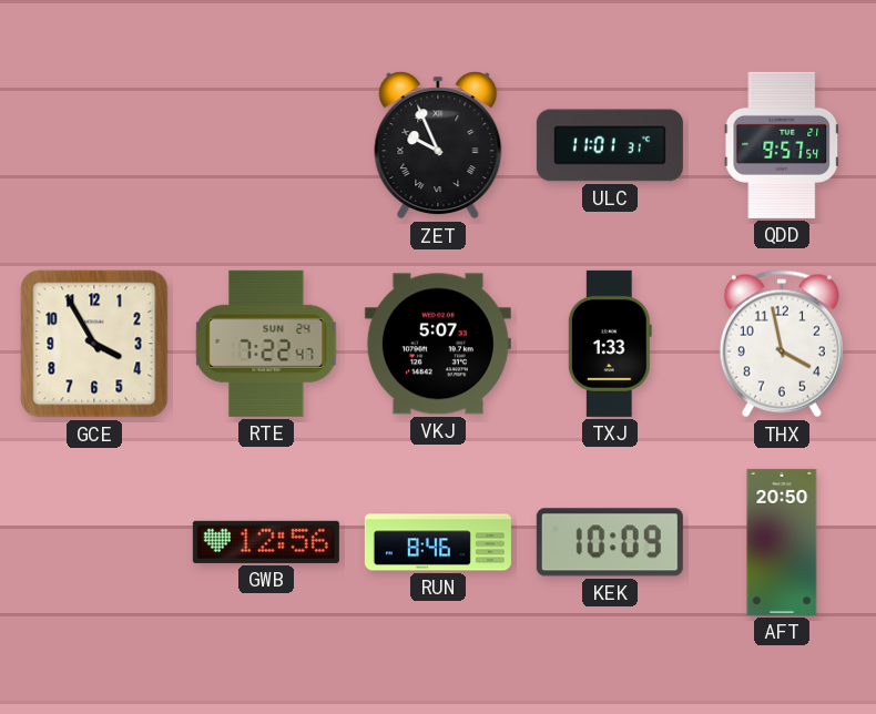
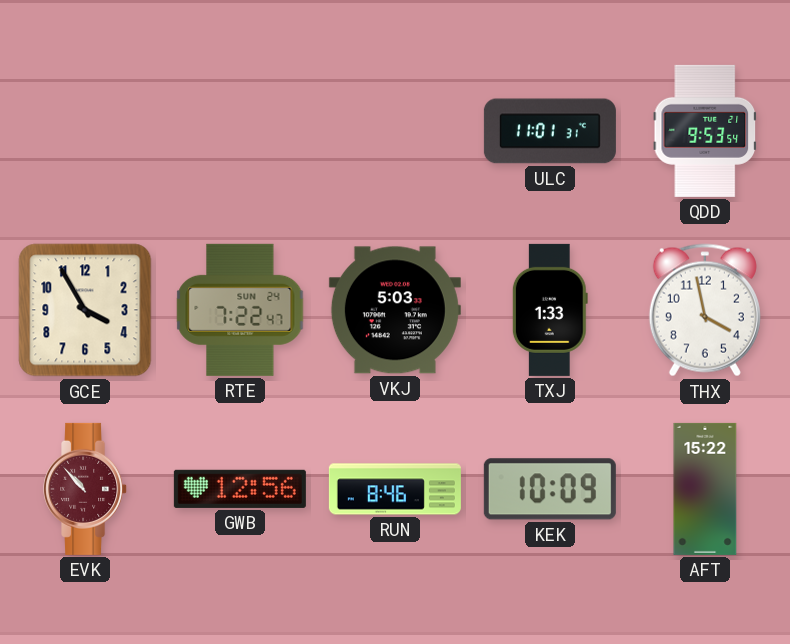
ZET: 9:56 -> none
QDD: 9:57 -> 9:53
VKJ: 5:07 -> 5:03
EVK: none -> 10:53
AFT: 20:50 -> 15:22
